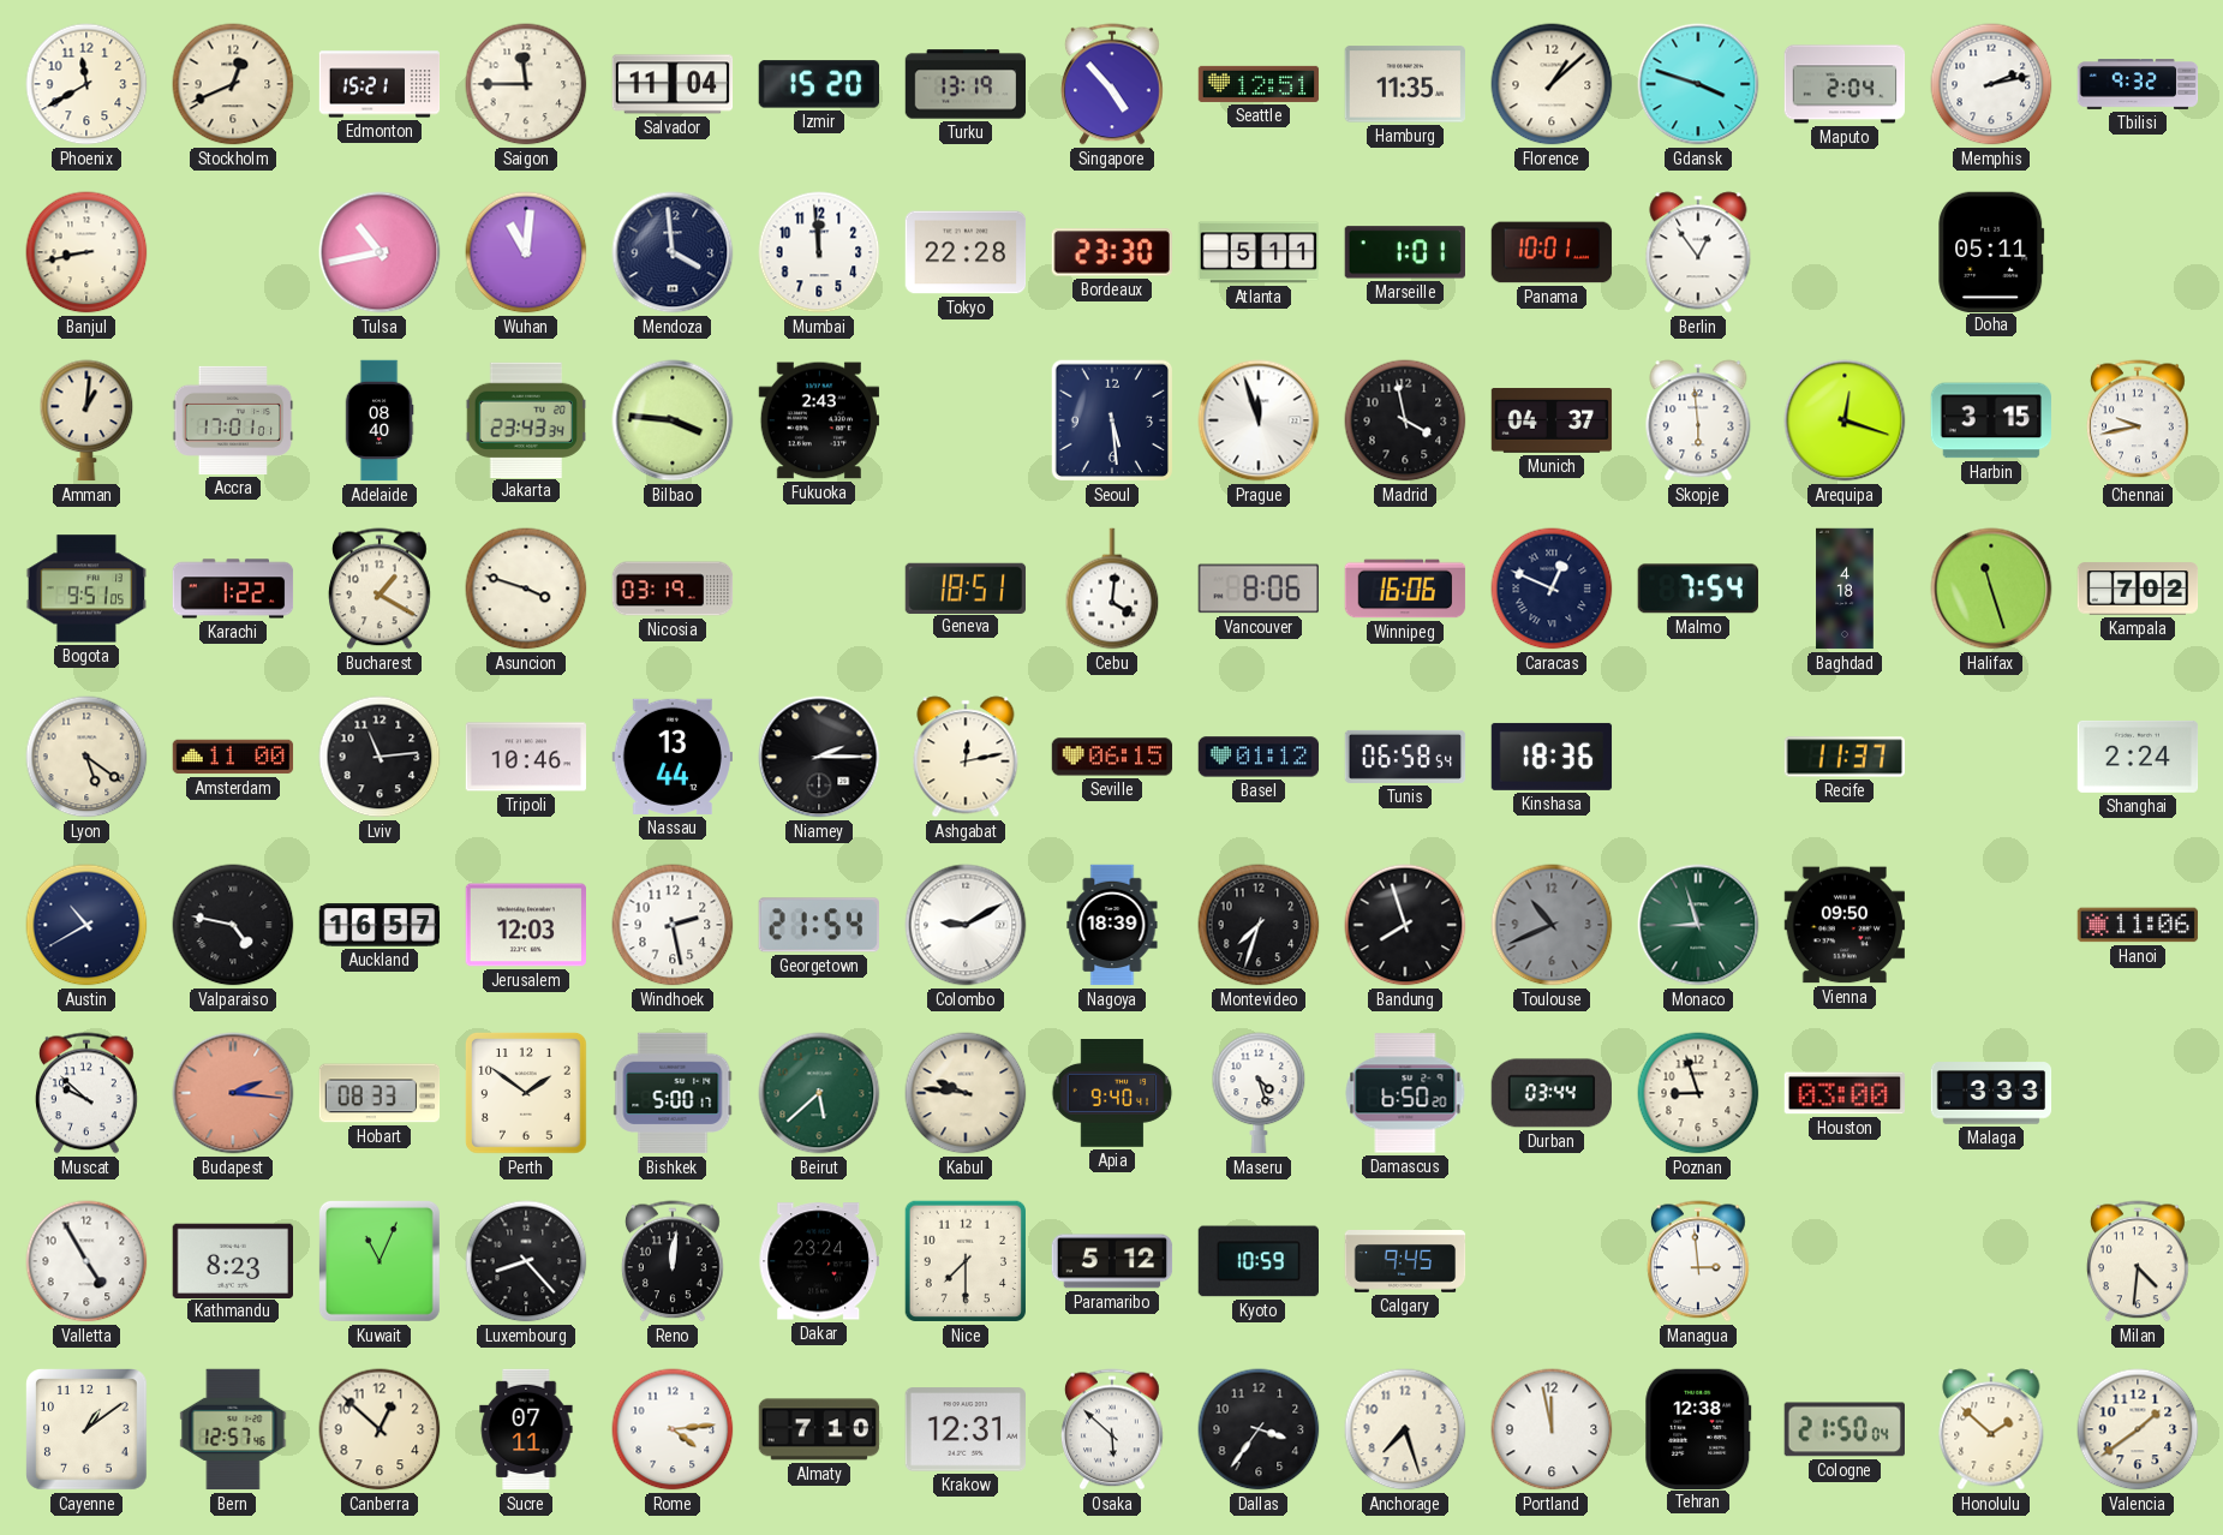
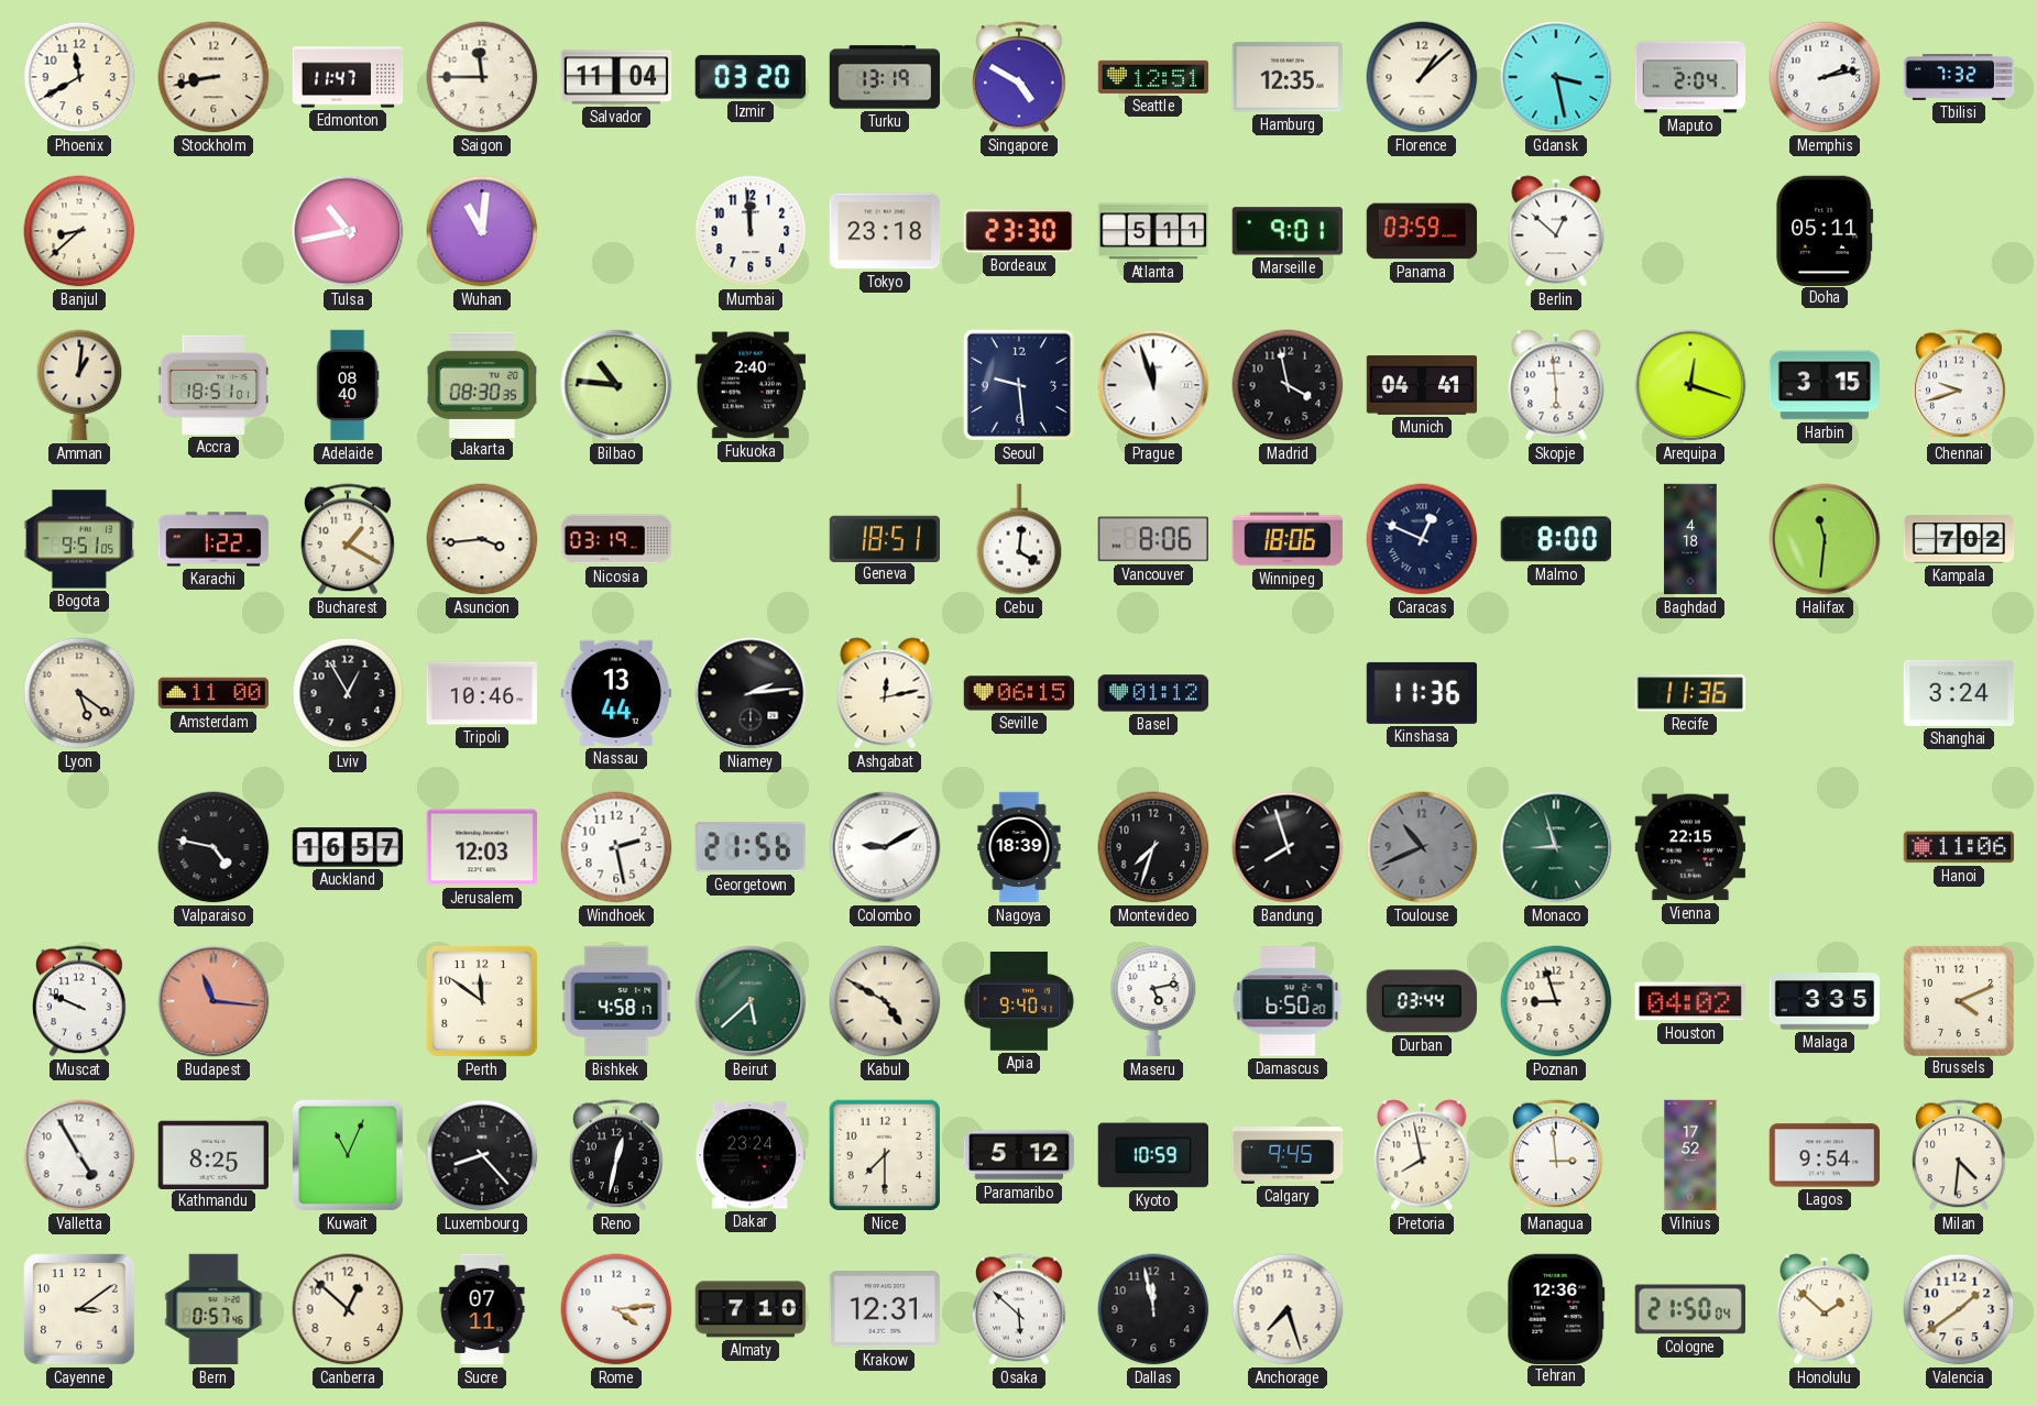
Stockholm: 12:41 -> 8:43
Edmonton: 15:21 -> 11:47
Izmir: 15:20 -> 03:20
Singapore: 4:53 -> 4:50
Hamburg: 11:35 -> 12:35
Gdansk: 3:48 -> 3:28
Tbilisi: 9:32 -> 7:32
Banjul: 8:43 -> 8:38
Mendoza: 3:59 -> none
Tokyo: 22:28 -> 23:18
Marseille: 1:01 -> 9:01
Panama: 10:01 -> 03:59
Berlin: 12:54 -> 12:52
Accra: 17:01 -> 18:51
Jakarta: 23:43 -> 08:30
Bilbao: 3:46 -> 10:46
Fukuoka: 2:43 -> 2:40
Seoul: 5:29 -> 9:29
Munich: 04:37 -> 04:41
Chennai: 9:43 -> 9:42
Asuncion: 3:48 -> 3:44
Winnipeg: 16:06 -> 18:06
Malmo: 7:54 -> 8:00
Halifax: 11:27 -> 11:31
Lviv: 11:14 -> 12:55
Niamey: 2:15 -> 2:14
Tunis: 06:58 -> none
Kinshasa: 18:36 -> 11:36
Recife: 11:37 -> 11:36
Shanghai: 2:24 -> 3:24
Austin: 10:40 -> none
Georgetown: 21:54 -> 21:56
Vienna: 09:50 -> 22:15
Muscat: 9:52 -> 9:49
Budapest: 2:16 -> 11:16
Hobart: 08:33 -> none
Perth: 1:51 -> 11:51
Bishkek: 5:00 -> 4:58
Kabul: 9:46 -> 4:50
Maseru: 4:27 -> 5:13
Houston: 03:00 -> 04:02
Malaga: 3:33 -> 3:35
Brussels: none -> 4:11
Kathmandu: 8:23 -> 8:25
Reno: 12:01 -> 12:32
Pretoria: none -> 7:58
Vilnius: none -> 17:52
Lagos: none -> 9:54
Cayenne: 1:09 -> 3:09
Bern: 12:57 -> 0:57
Dallas: 3:36 -> 11:58
Portland: 11:58 -> none
Tehran: 12:38 -> 12:36
